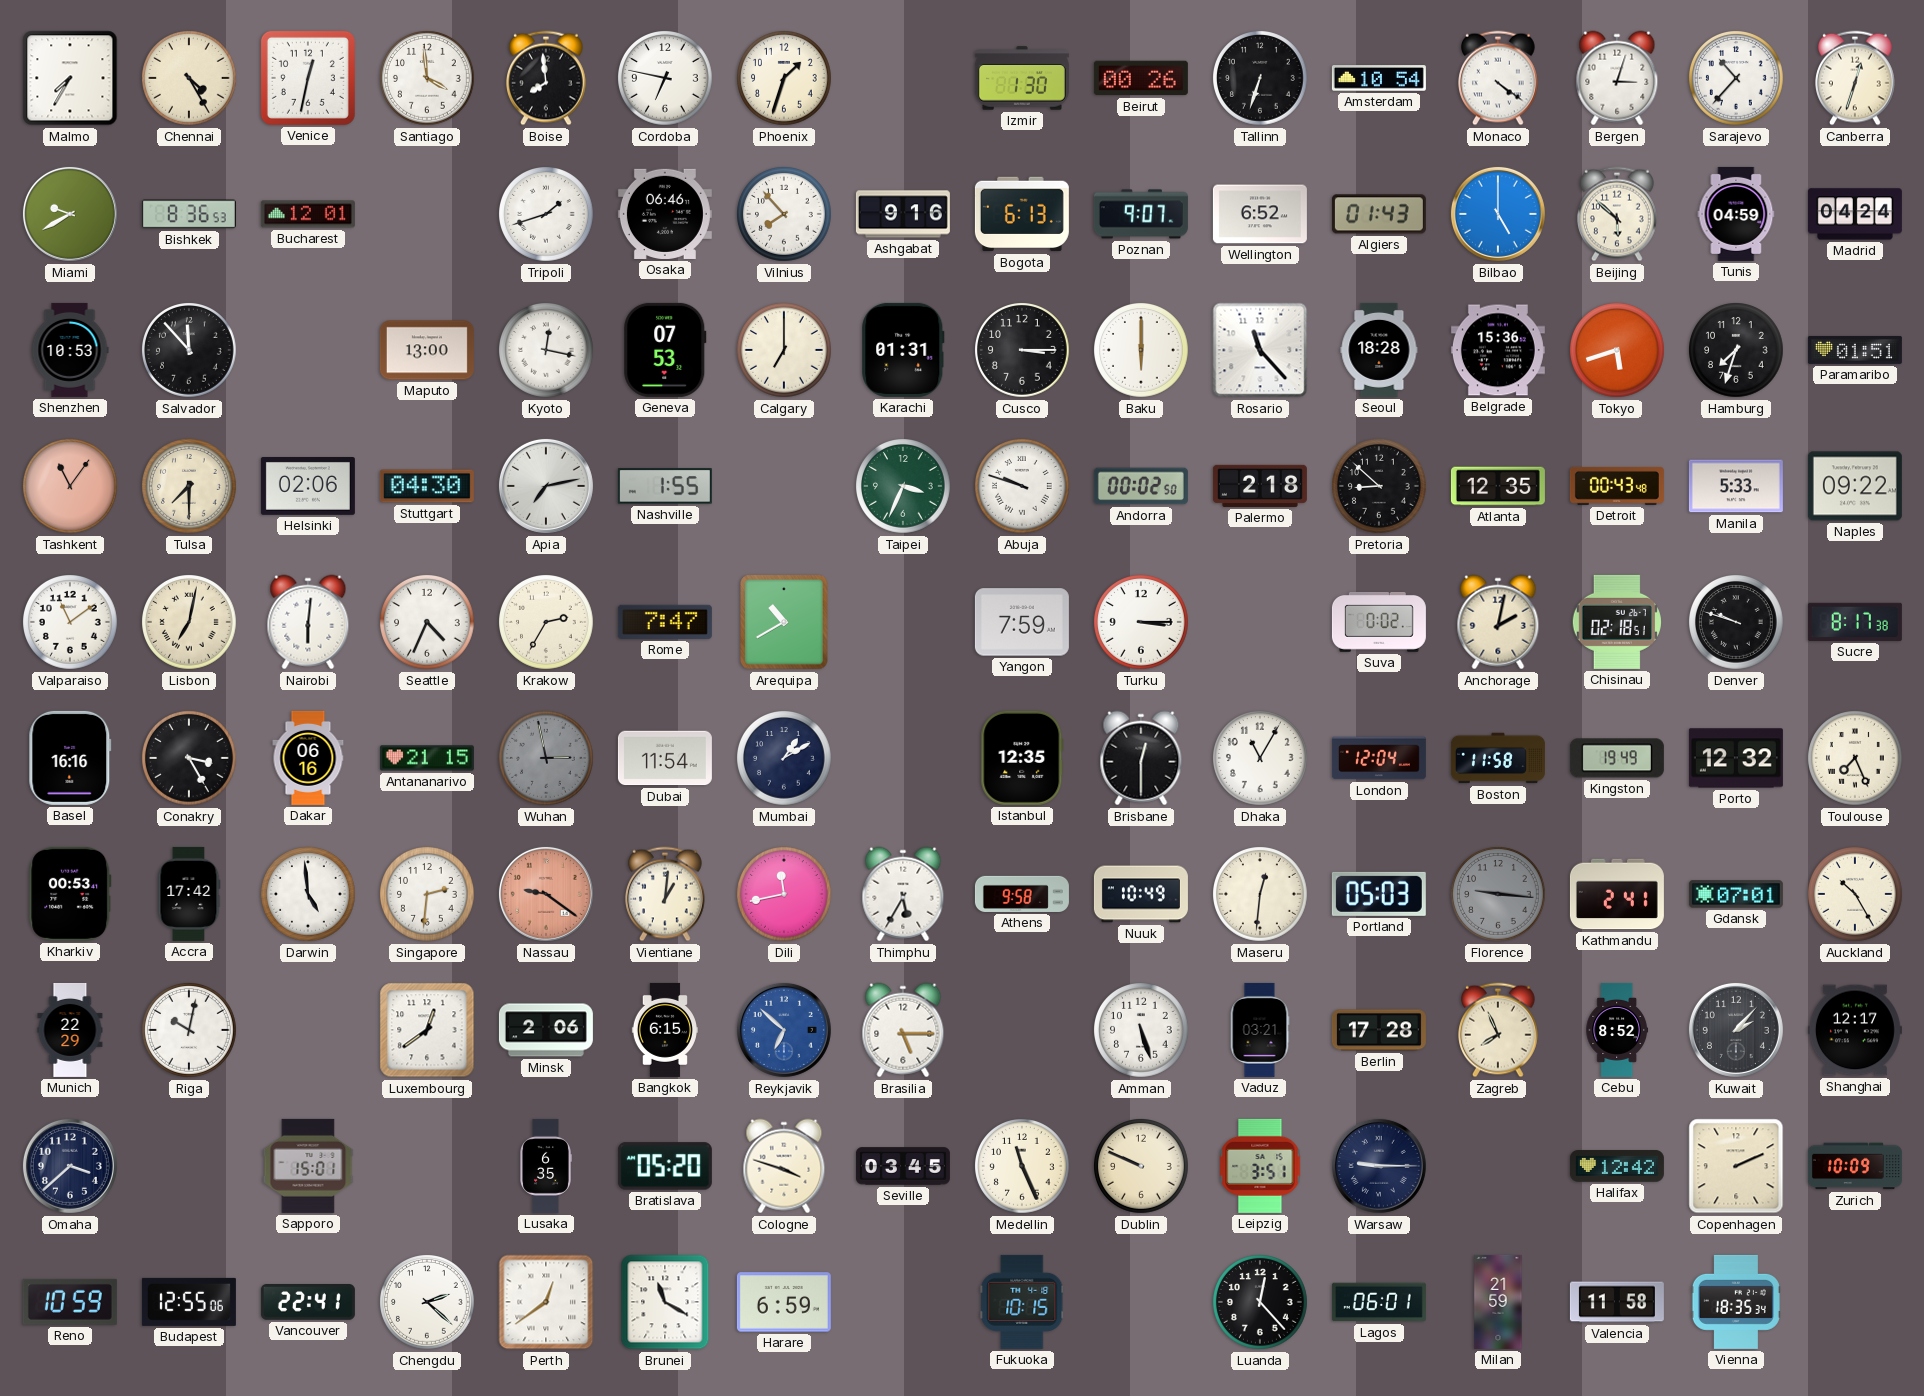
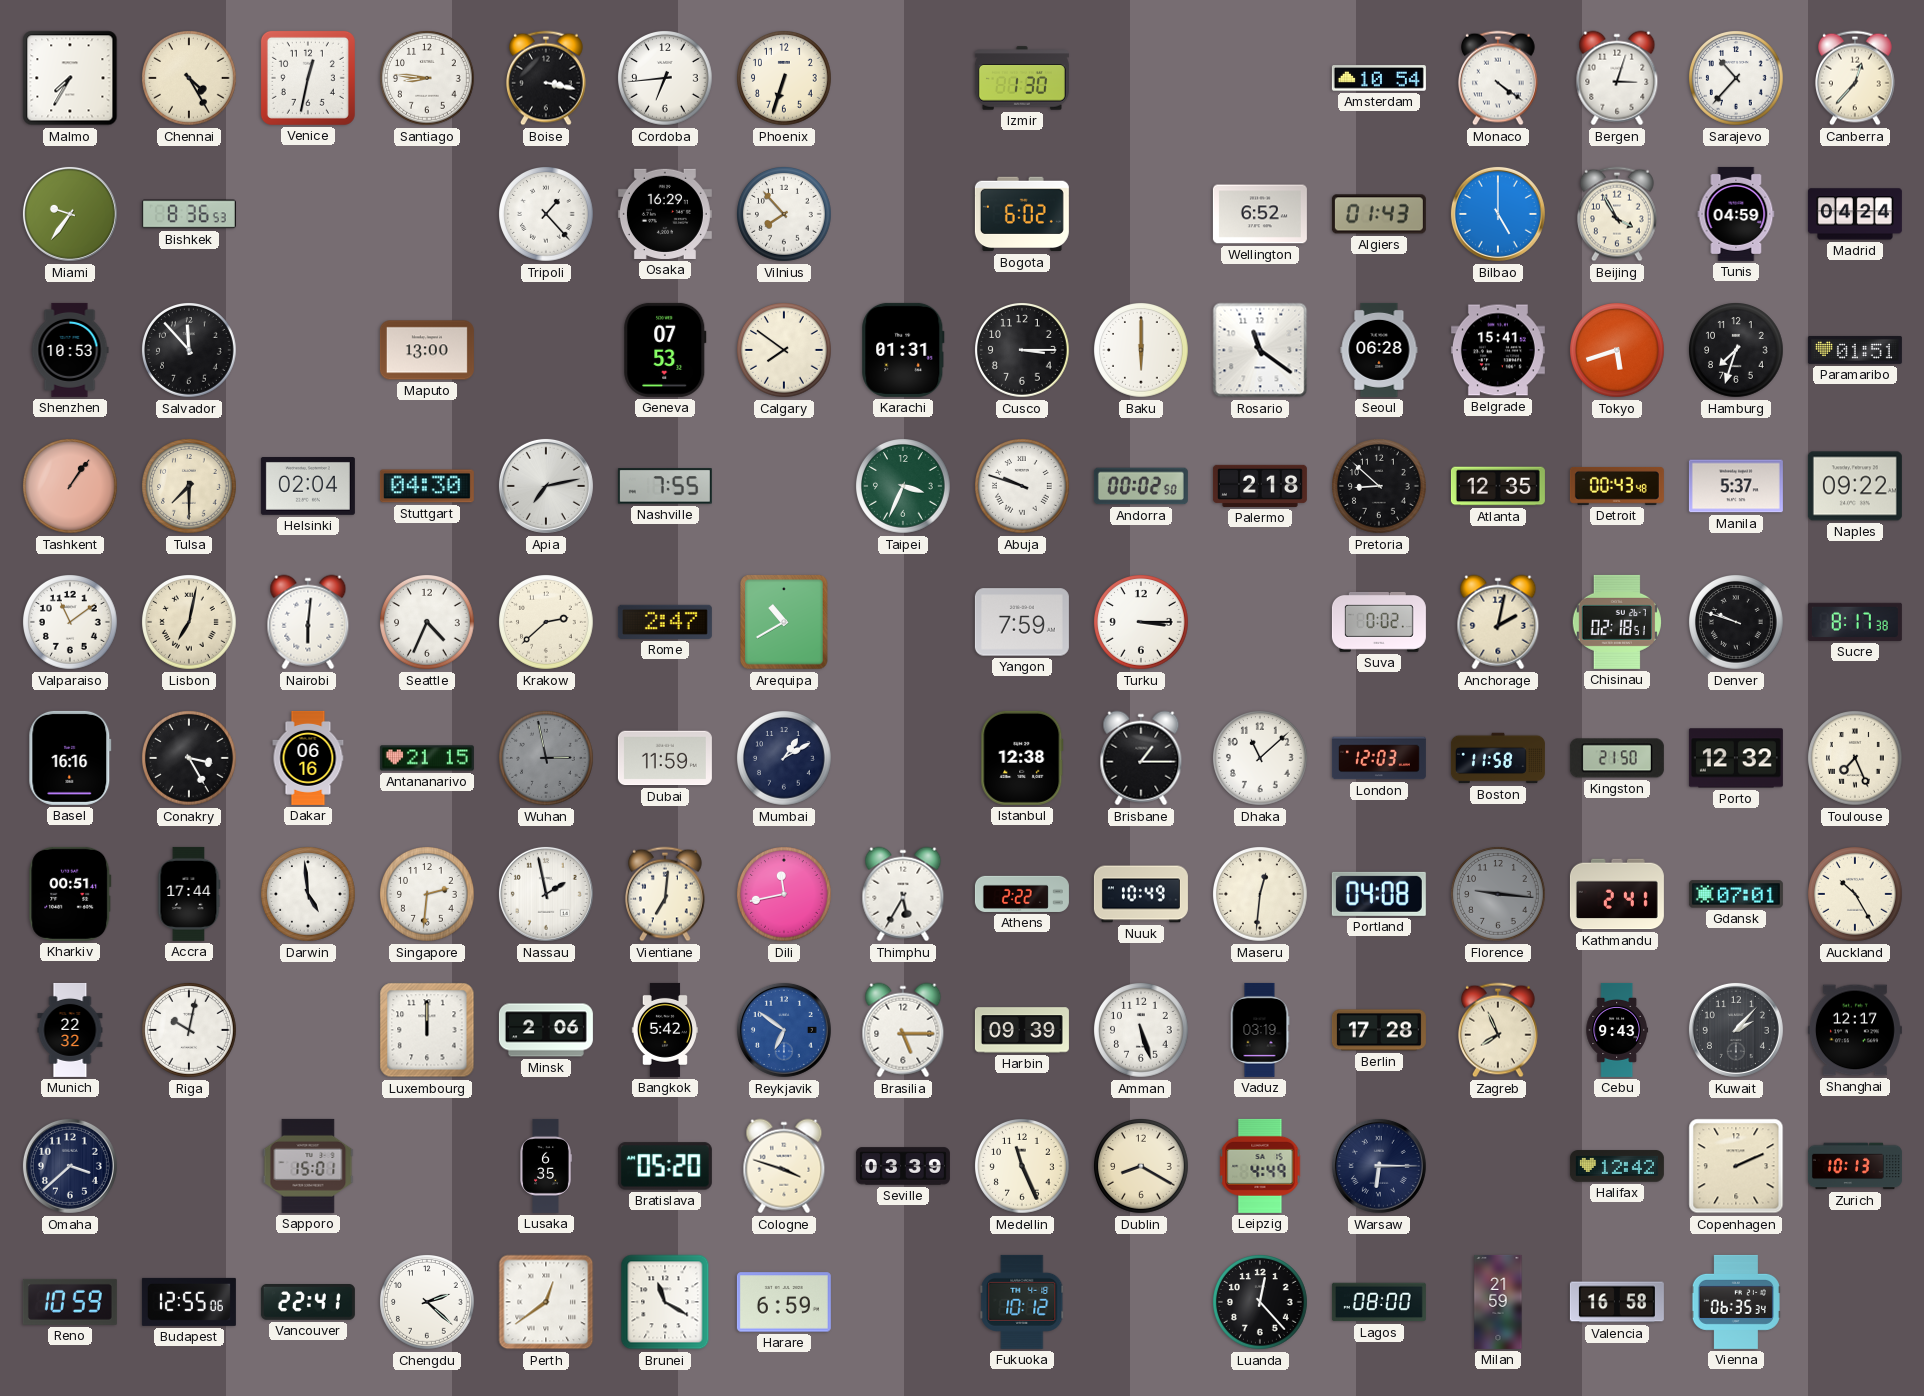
Santiago: 3:59 -> 8:46
Boise: 7:59 -> 3:17
Cordoba: 6:47 -> 6:44
Phoenix: 1:33 -> 6:33
Beirut: 00:26 -> none
Tallinn: 6:33 -> none
Canberra: 12:33 -> 12:37
Miami: 9:40 -> 9:36
Bucharest: 12:01 -> none
Tripoli: 1:42 -> 1:23
Osaka: 06:46 -> 16:29
Ashgabat: 9:16 -> none
Bogota: 6:13 -> 6:02
Poznan: 9:07 -> none
Beijing: 5:52 -> 3:55
Kyoto: 12:17 -> none
Calgary: 7:00 -> 7:51
Rosario: 11:23 -> 11:21
Seoul: 18:28 -> 06:28
Belgrade: 15:36 -> 15:41
Tashkent: 11:06 -> 1:06
Helsinki: 02:06 -> 02:04
Nashville: 1:55 -> 7:55
Manila: 5:33 -> 5:37
Krakow: 2:35 -> 2:38
Rome: 7:47 -> 2:47
Dubai: 11:54 -> 11:59
Istanbul: 12:35 -> 12:38
Brisbane: 12:30 -> 1:15
Dhaka: 11:05 -> 11:08
London: 12:04 -> 12:03
Kingston: 19:49 -> 21:50
Kharkiv: 00:53 -> 00:51
Accra: 17:42 -> 17:44
Nassau: 9:21 -> 1:58
Nassau dial: salmon -> white
Vientiane: 1:01 -> 7:01
Athens: 9:58 -> 2:22
Portland: 05:03 -> 04:08
Munich: 22:29 -> 22:32
Luxembourg: 12:39 -> 12:00
Bangkok: 6:15 -> 5:42
Reykjavik: 6:52 -> 6:51
Harbin: none -> 09:39
Vaduz: 03:21 -> 03:19
Cebu: 8:52 -> 9:43
Seville: 03:45 -> 03:39
Dublin: 9:49 -> 8:20
Leipzig: 3:51 -> 4:49
Warsaw: 9:15 -> 6:15
Zurich: 10:09 -> 10:13
Fukuoka: 10:15 -> 10:12
Lagos: 06:01 -> 08:00
Valencia: 11:58 -> 16:58
Vienna: 18:35 -> 06:35
